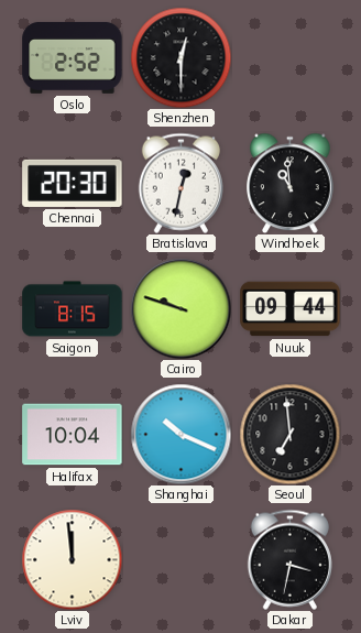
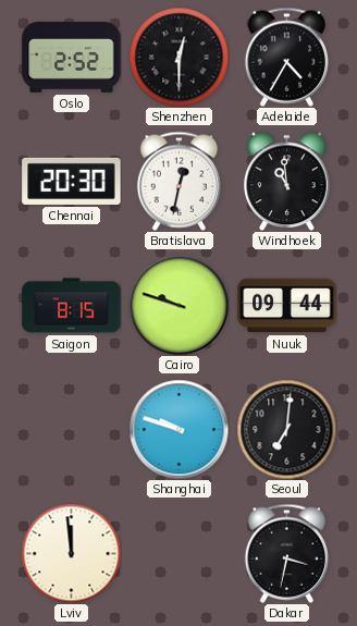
Adelaide: none -> 4:35
Halifax: 10:04 -> none
Shanghai: 10:19 -> 9:48
Seoul: 6:59 -> 7:01
